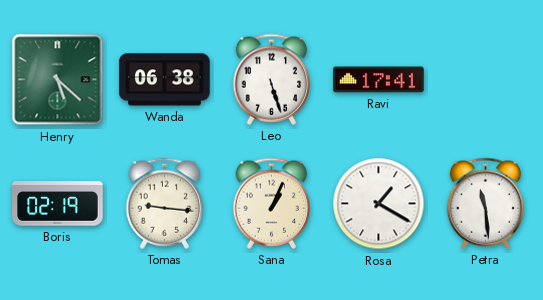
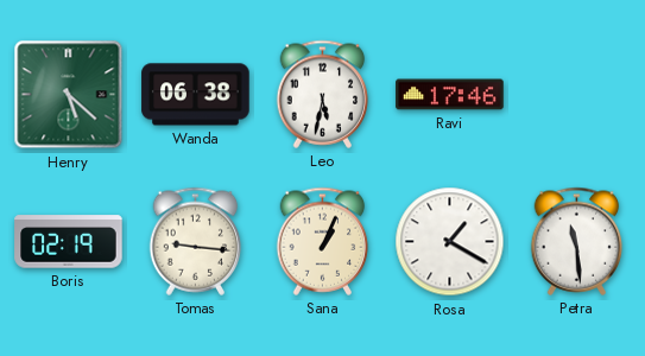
Leo: 5:27 -> 5:32
Ravi: 17:41 -> 17:46
